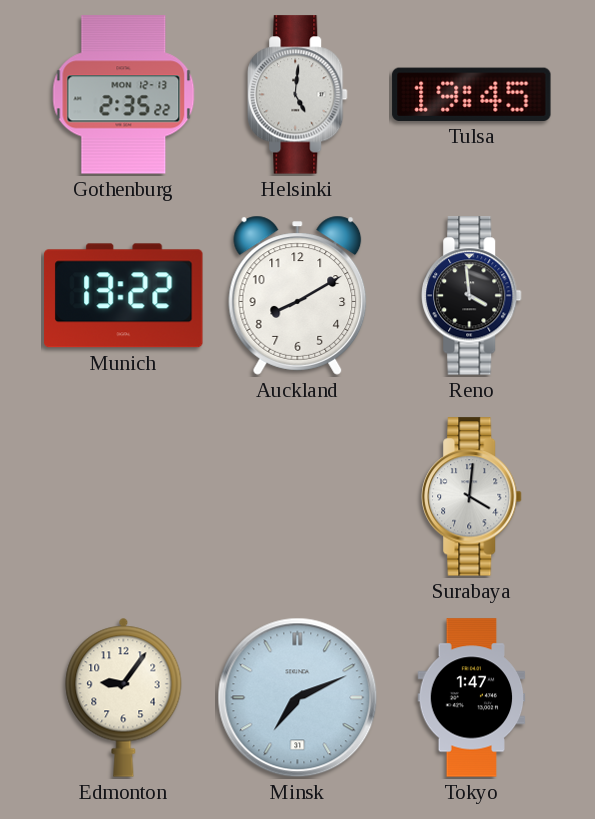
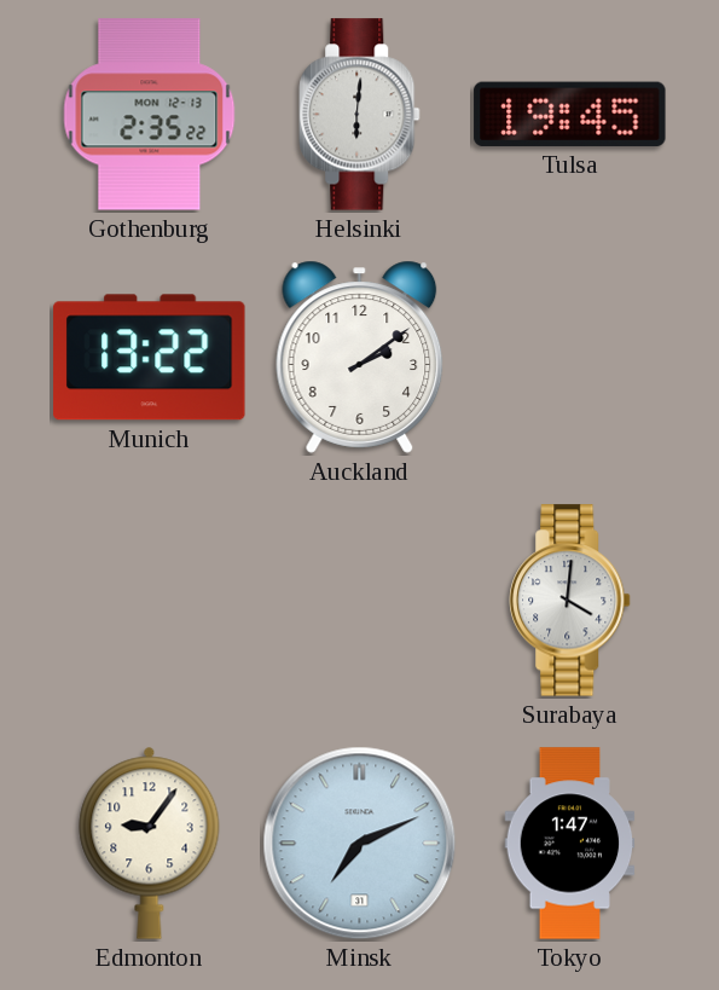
Helsinki: 5:01 -> 6:01
Auckland: 8:10 -> 2:09
Reno: 3:59 -> none
